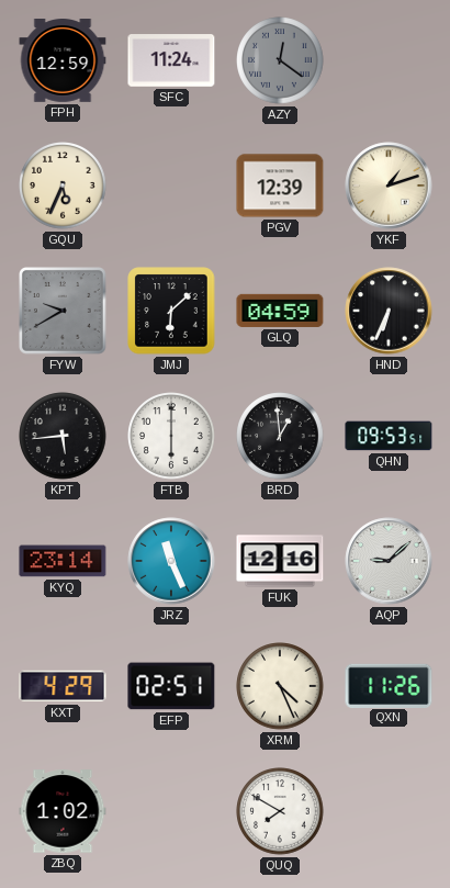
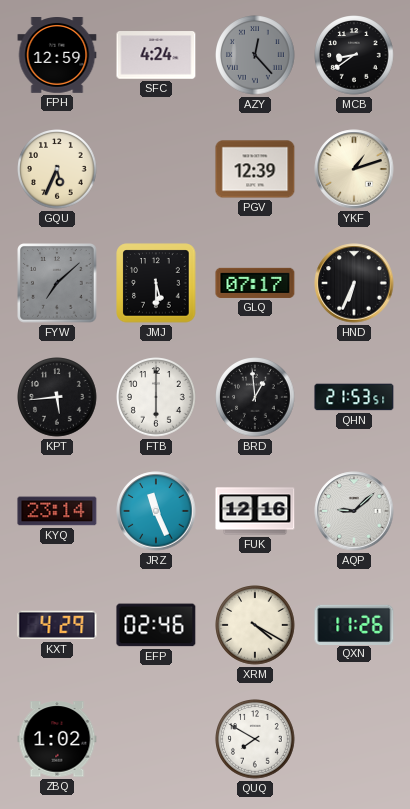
SFC: 11:24 -> 4:24
AZY: 12:21 -> 12:23
MCB: none -> 8:39
FYW: 9:40 -> 7:08
JMJ: 6:08 -> 5:30
GLQ: 04:59 -> 07:17
QHN: 09:53 -> 21:53
EFP: 02:51 -> 02:46
XRM: 4:26 -> 4:20
